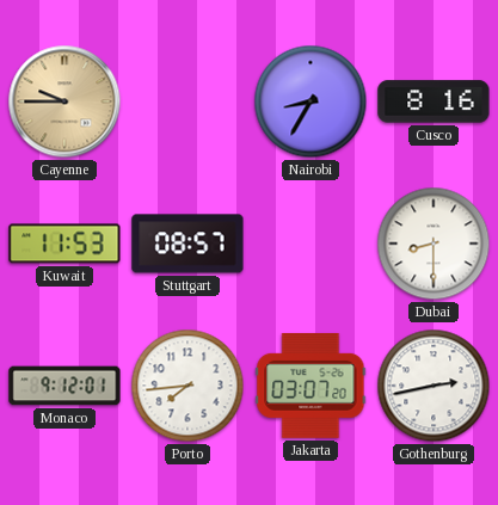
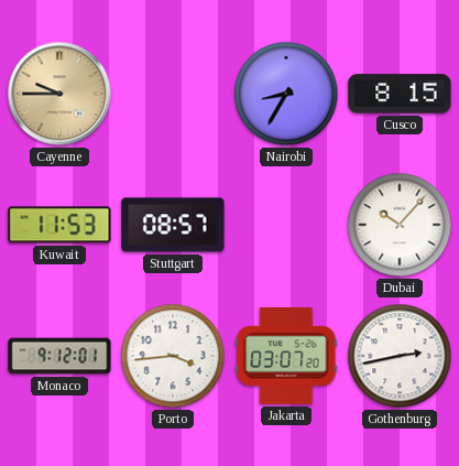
Cusco: 8:16 -> 8:15
Dubai: 8:30 -> 10:07
Porto: 7:44 -> 3:44
